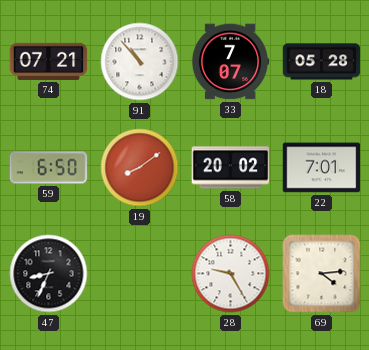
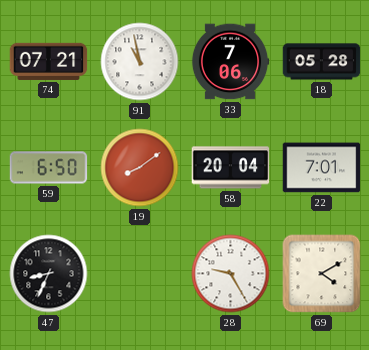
91: 10:53 -> 10:58
33: 7:07 -> 7:06
58: 20:02 -> 20:04
69: 4:14 -> 4:10
